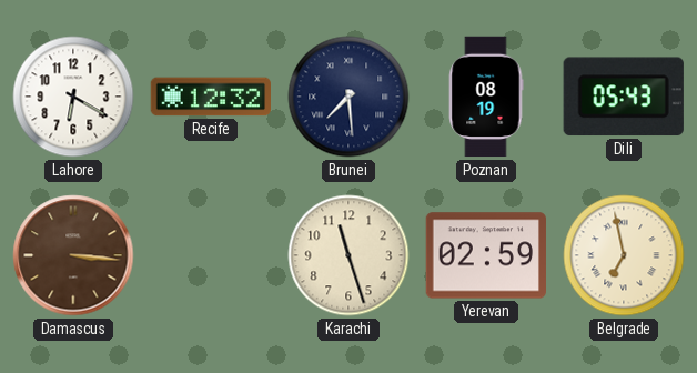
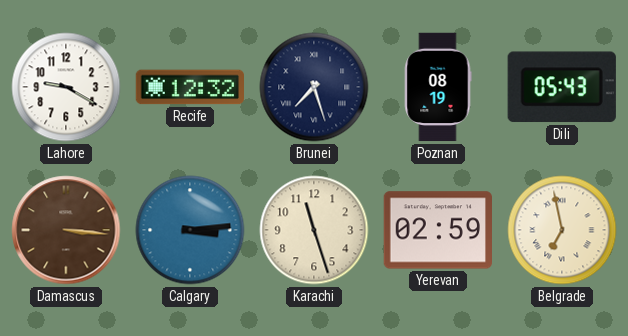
Lahore: 6:20 -> 9:20
Brunei: 7:29 -> 7:27
Calgary: none -> 3:14
